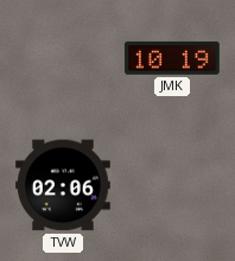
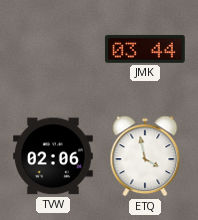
JMK: 10:19 -> 03:44
ETQ: none -> 3:58
